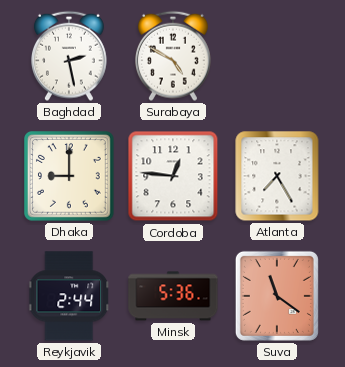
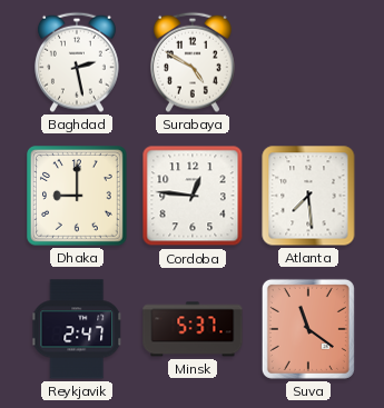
Atlanta: 7:25 -> 7:29
Reykjavik: 2:44 -> 2:47
Minsk: 5:36 -> 5:37
